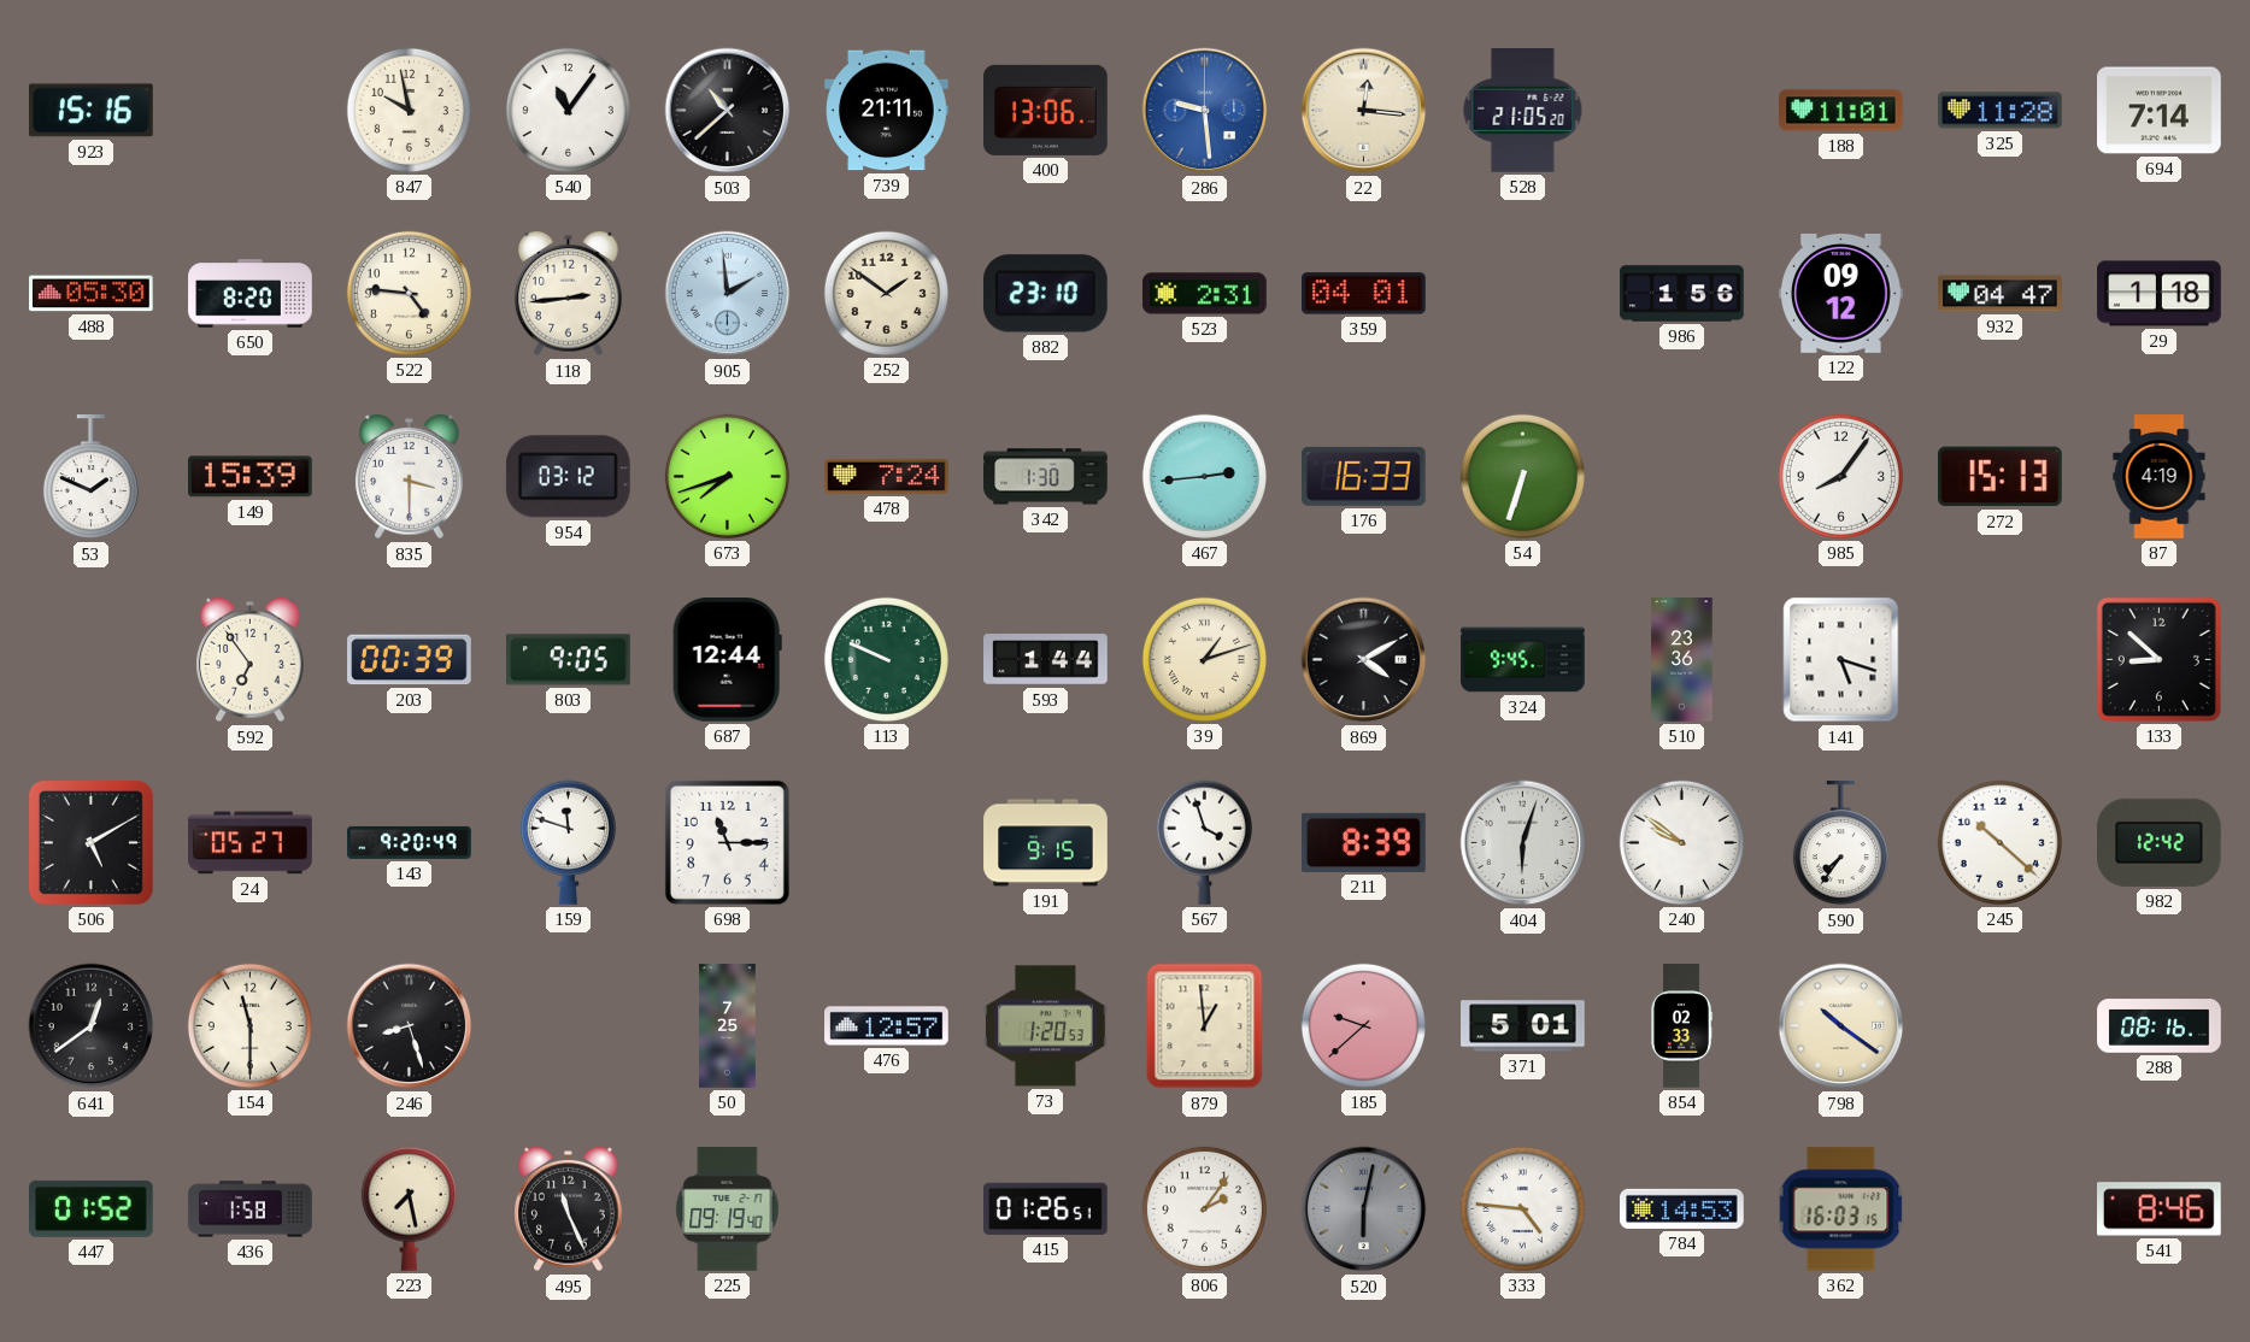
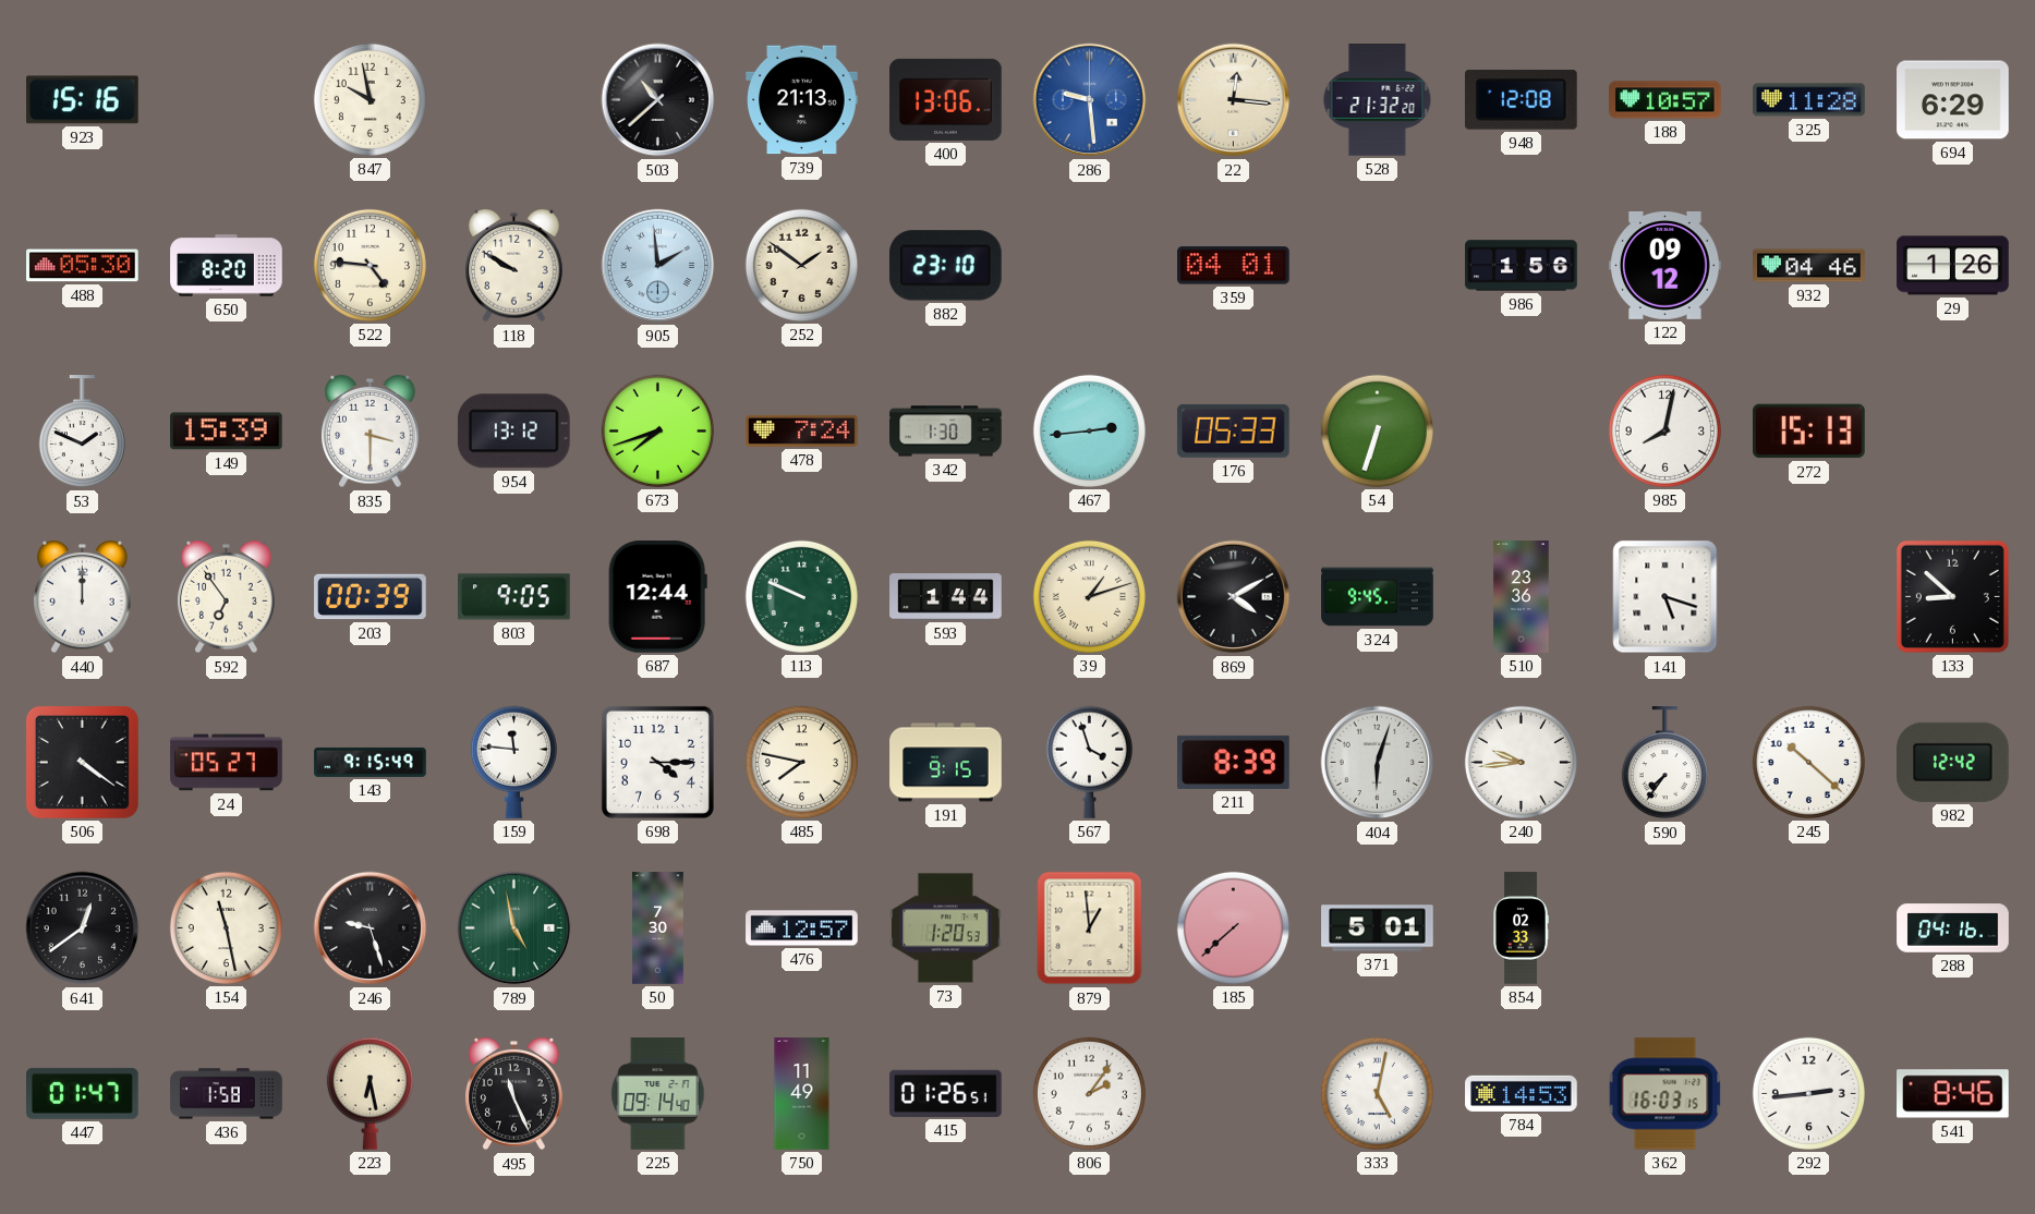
540: 11:06 -> none
739: 21:11 -> 21:13
528: 21:05 -> 21:32
948: none -> 12:08
188: 11:01 -> 10:57
694: 7:14 -> 6:29
118: 2:44 -> 9:50
523: 2:31 -> none
932: 04:47 -> 04:46
29: 1:18 -> 1:26
954: 03:12 -> 13:12
176: 16:33 -> 05:33
985: 8:06 -> 8:02
87: 4:19 -> none
440: none -> 12:00
506: 5:10 -> 4:21
143: 9:20 -> 9:15
159: 11:48 -> 11:46
698: 11:15 -> 4:15
485: none -> 7:47
240: 9:51 -> 9:44
154: 11:30 -> 11:28
246: 8:27 -> 9:27
789: none -> 4:58
50: 7:25 -> 7:30
185: 9:38 -> 7:38
798: 10:21 -> none
288: 08:16 -> 04:16
447: 01:52 -> 01:47
223: 7:28 -> 6:28
225: 09:19 -> 09:14
750: none -> 11:49
520: 6:02 -> none
333: 4:46 -> 5:02
292: none -> 2:44
